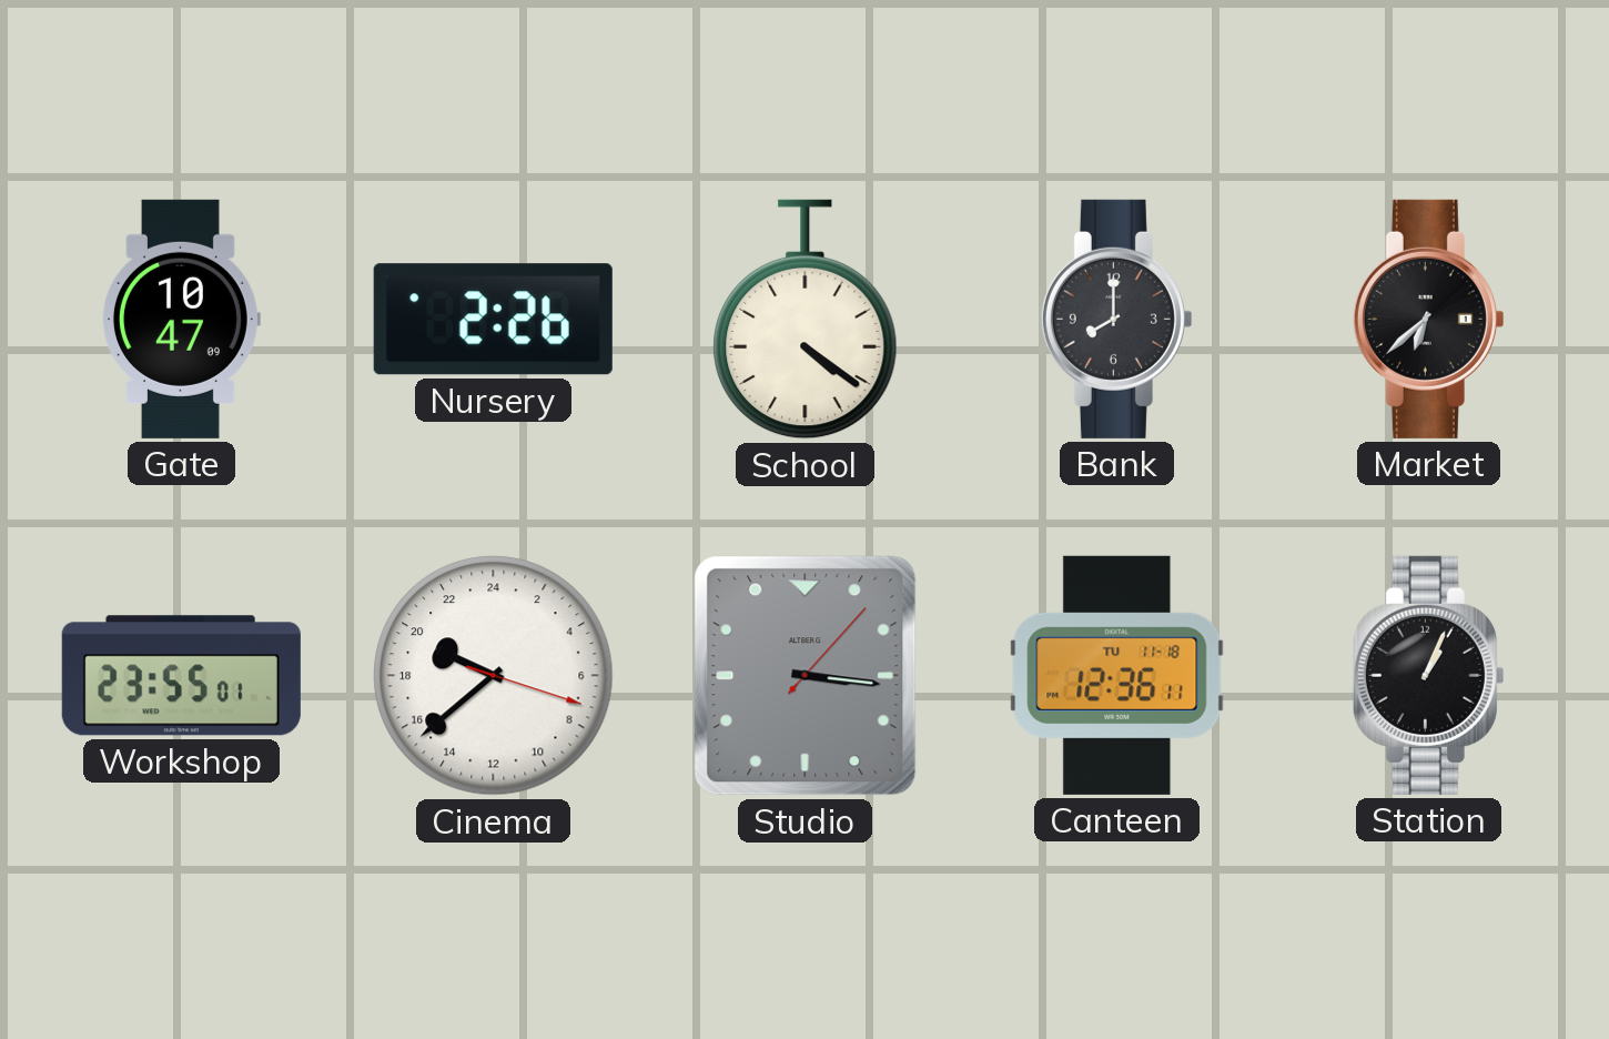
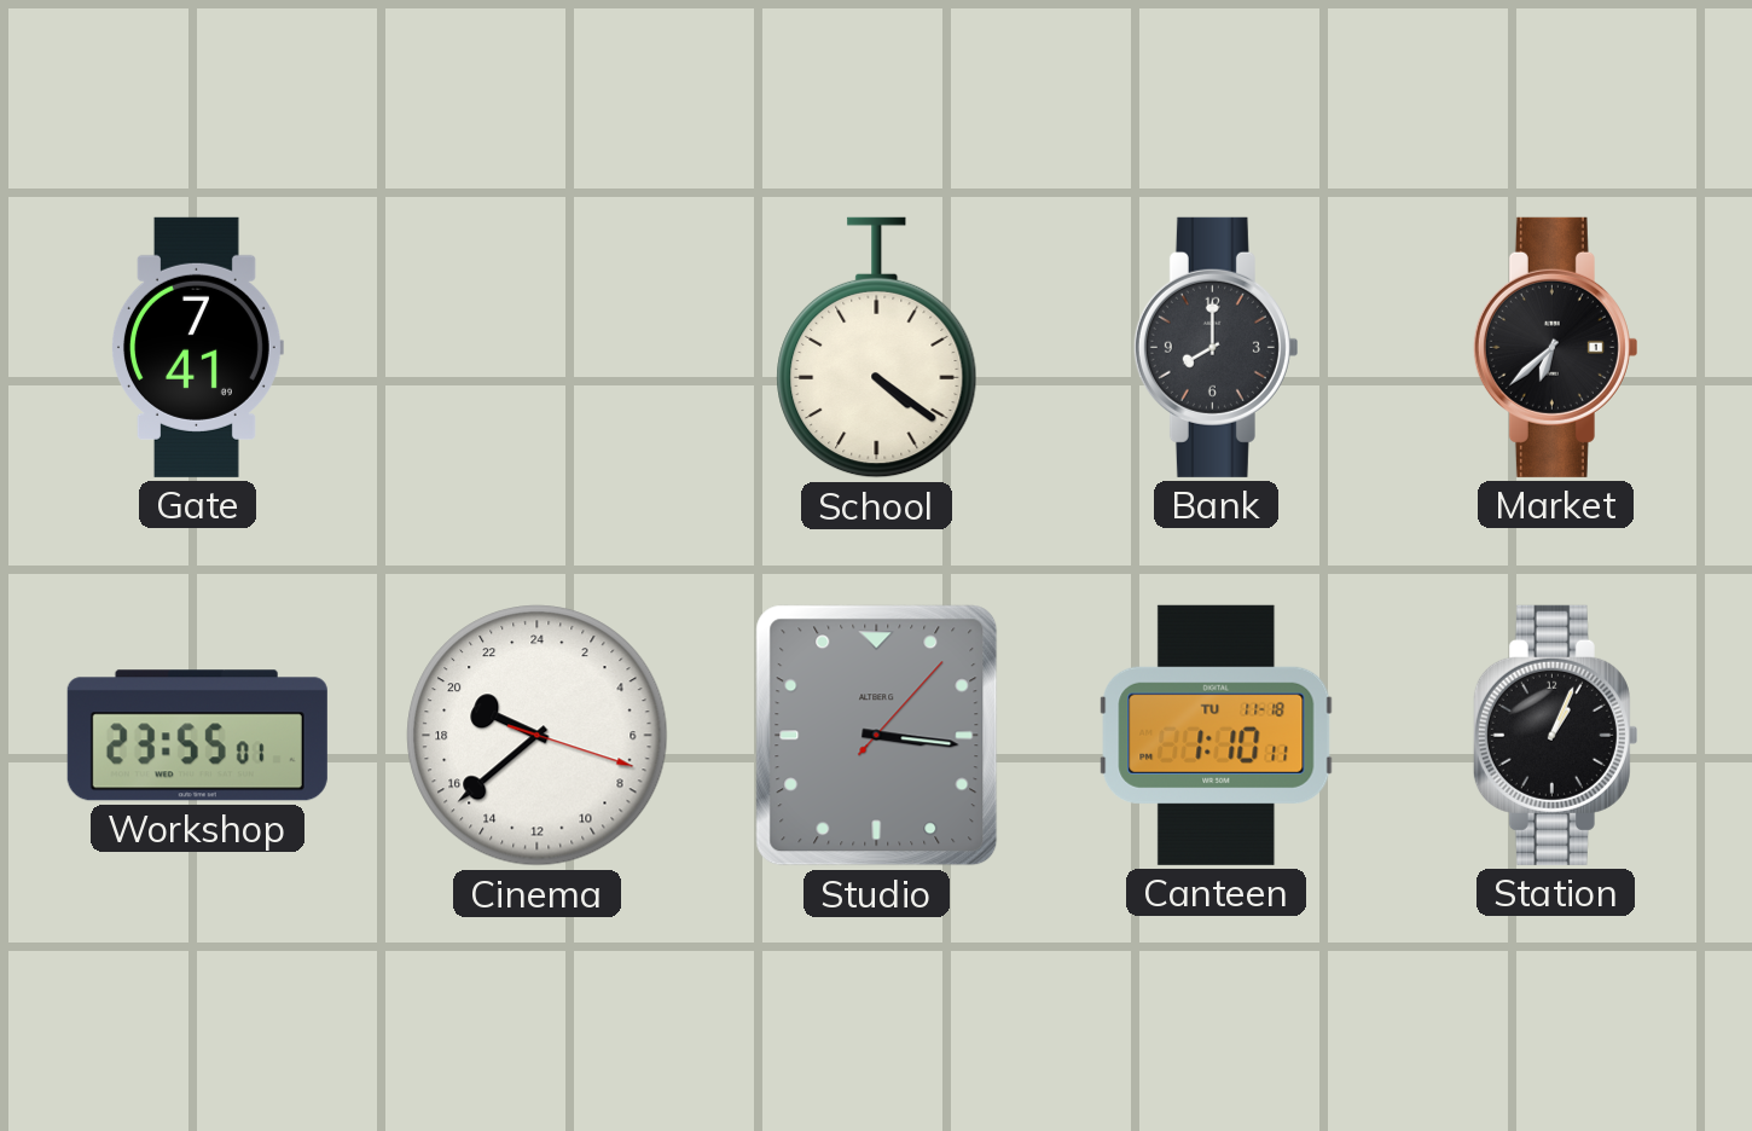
Gate: 10:47 -> 7:41
Nursery: 2:26 -> none
Canteen: 12:36 -> 1:10
